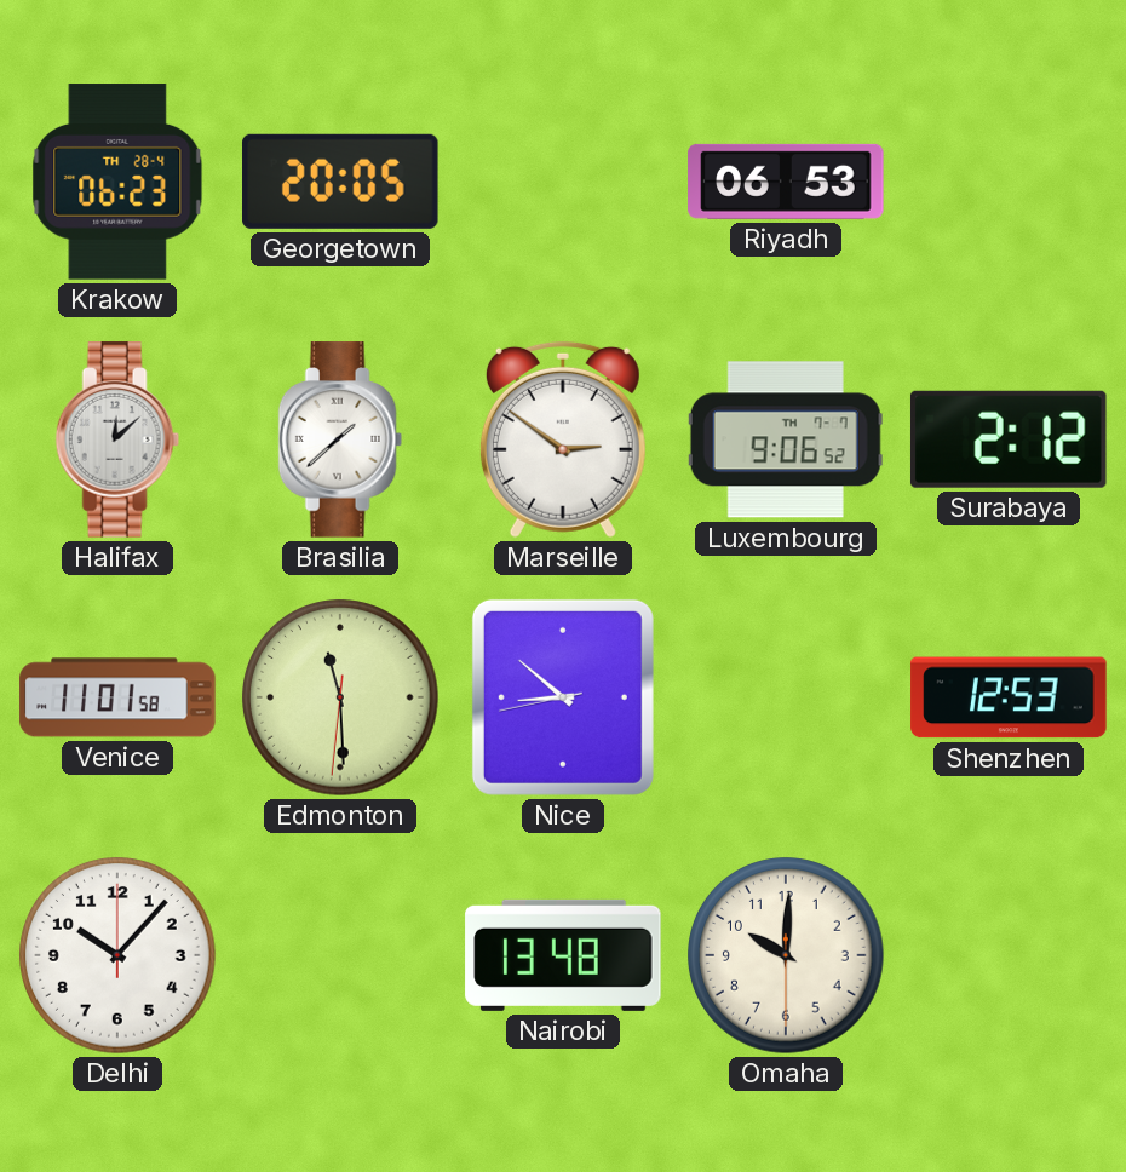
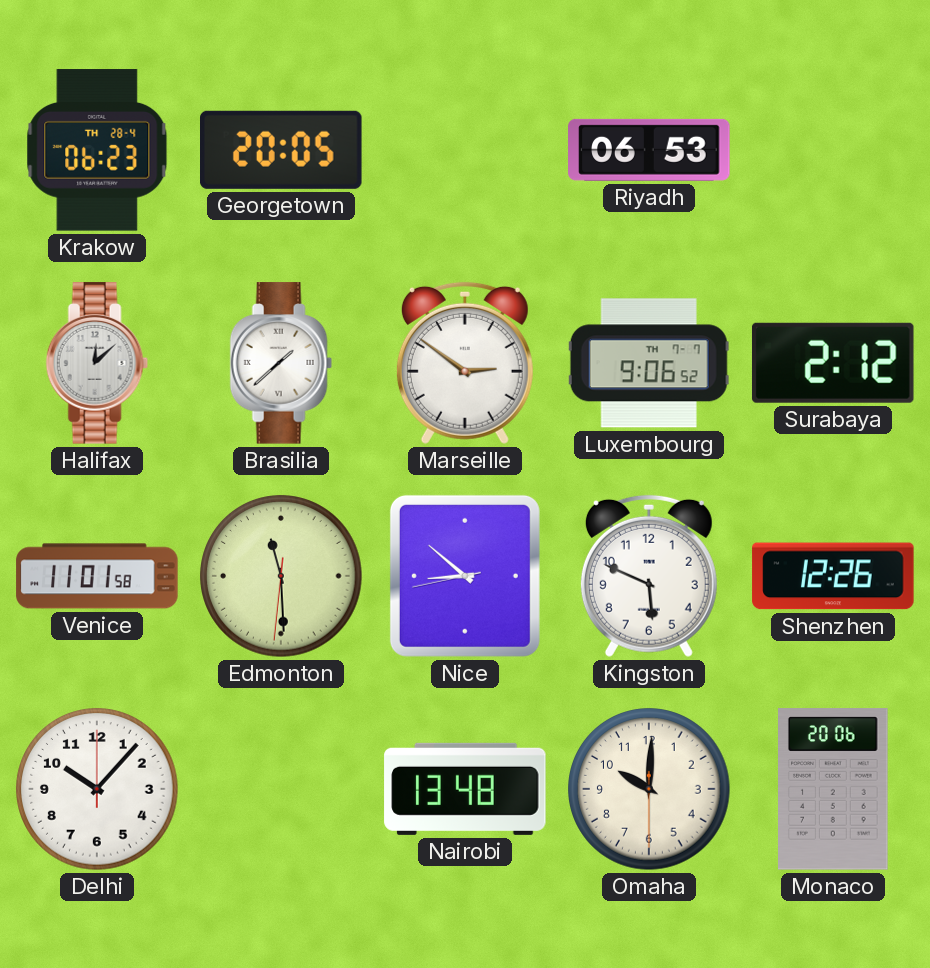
Kingston: none -> 5:49
Shenzhen: 12:53 -> 12:26
Monaco: none -> 20:06
